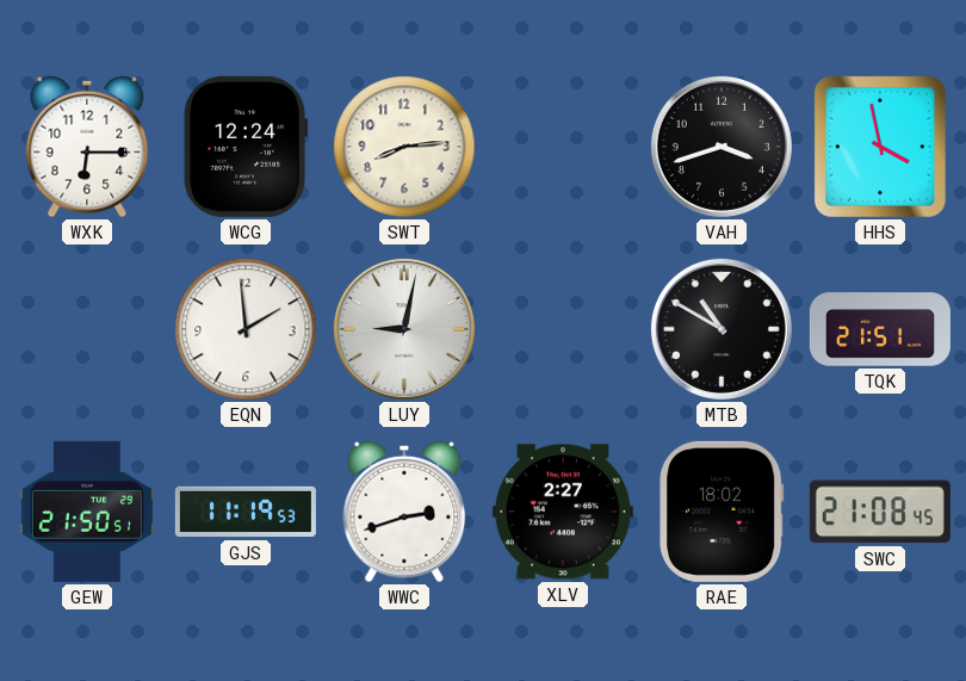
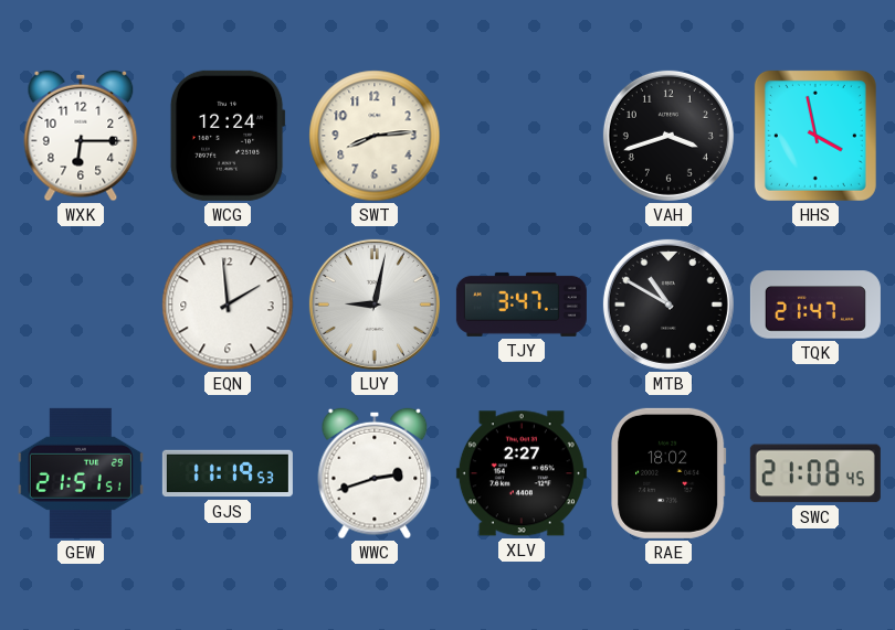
TJY: none -> 3:47
TQK: 21:51 -> 21:47
GEW: 21:50 -> 21:51
